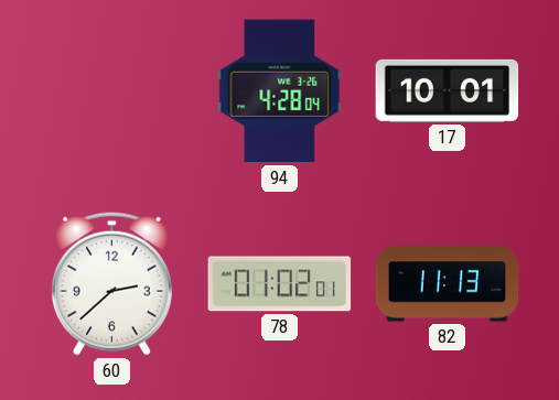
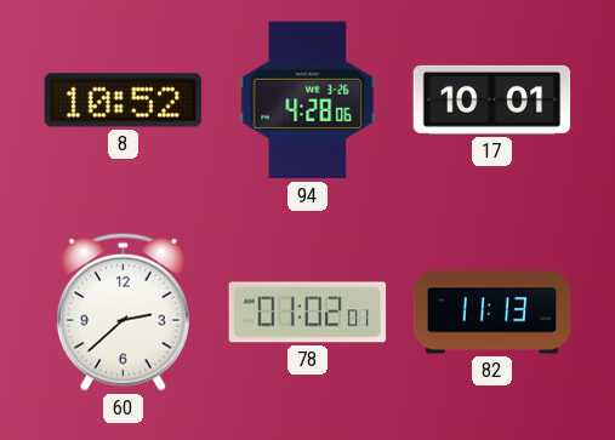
8: none -> 10:52
94: 4:28:04 -> 4:28:06
